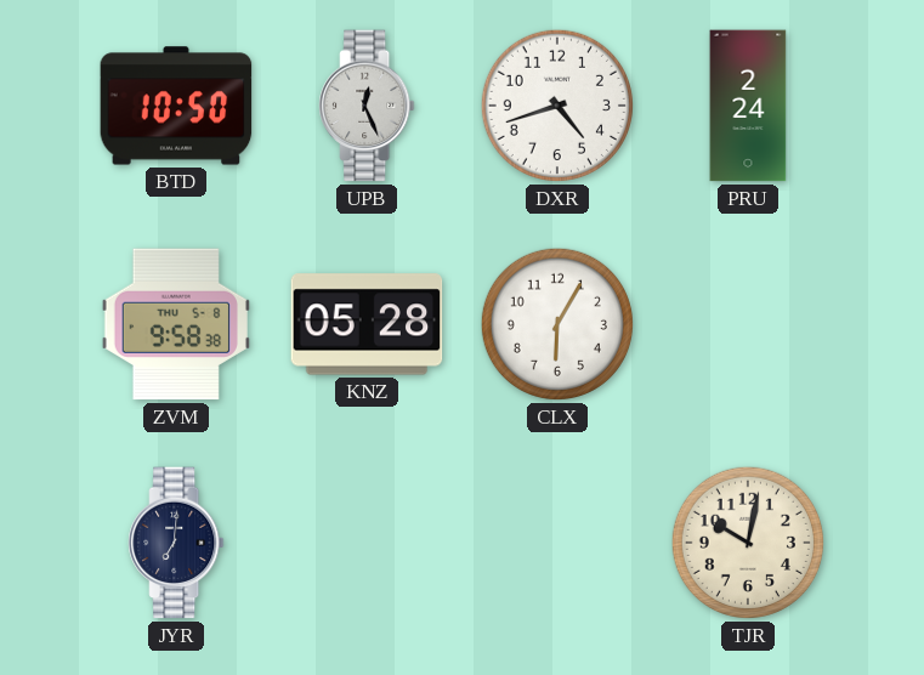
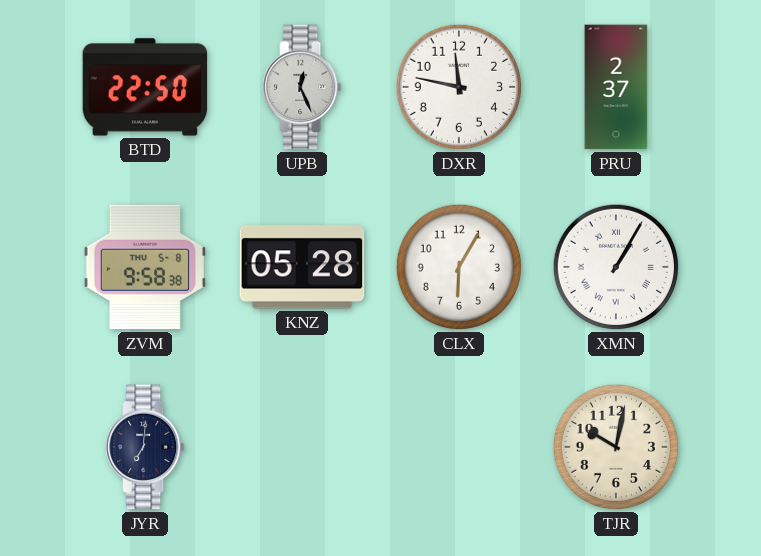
BTD: 10:50 -> 22:50
DXR: 4:42 -> 11:47
PRU: 2:24 -> 2:37
XMN: none -> 1:05
